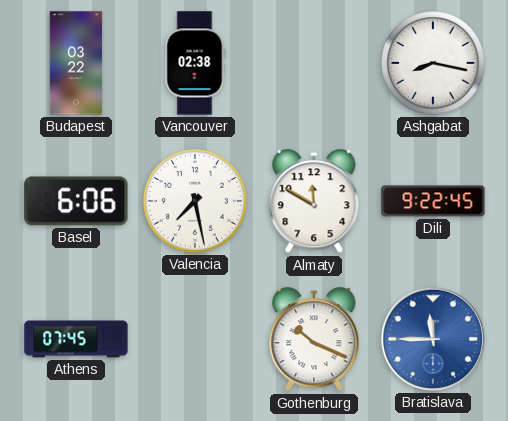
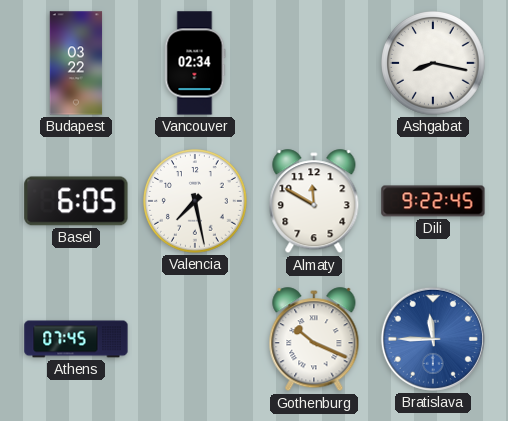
Vancouver: 02:38 -> 02:34
Basel: 6:06 -> 6:05
